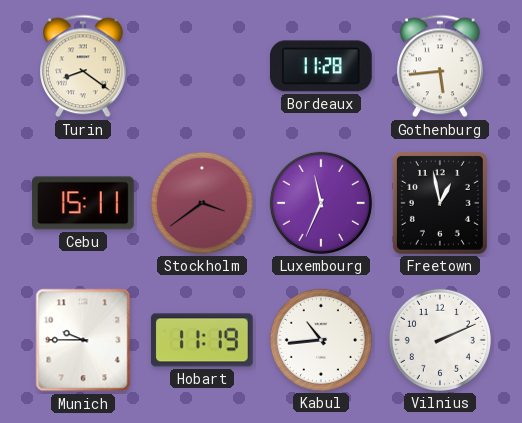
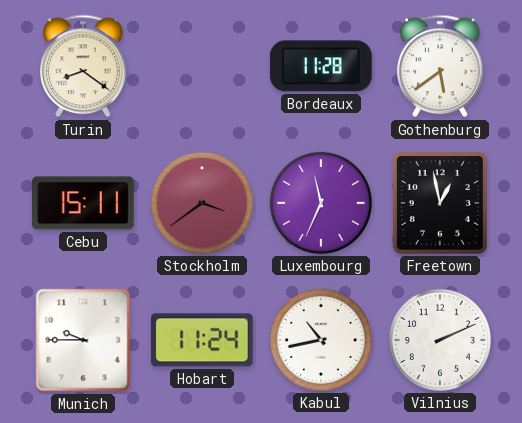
Gothenburg: 5:44 -> 5:39
Hobart: 11:19 -> 11:24
Kabul: 10:44 -> 10:43
